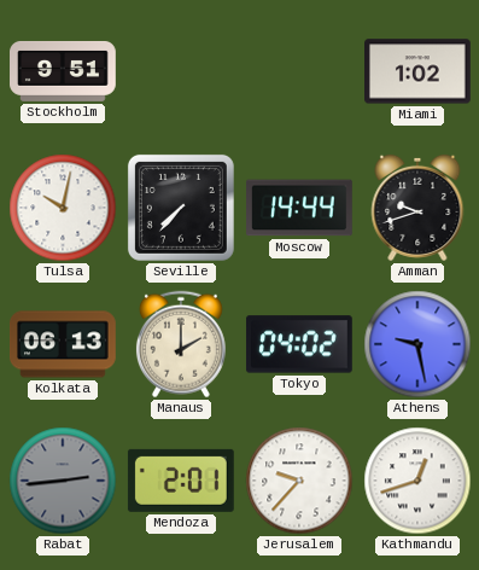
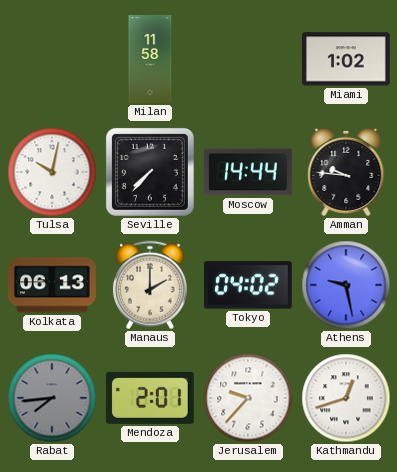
Stockholm: 9:51 -> none
Milan: none -> 11:58
Amman: 9:42 -> 9:46
Rabat: 2:44 -> 7:44
